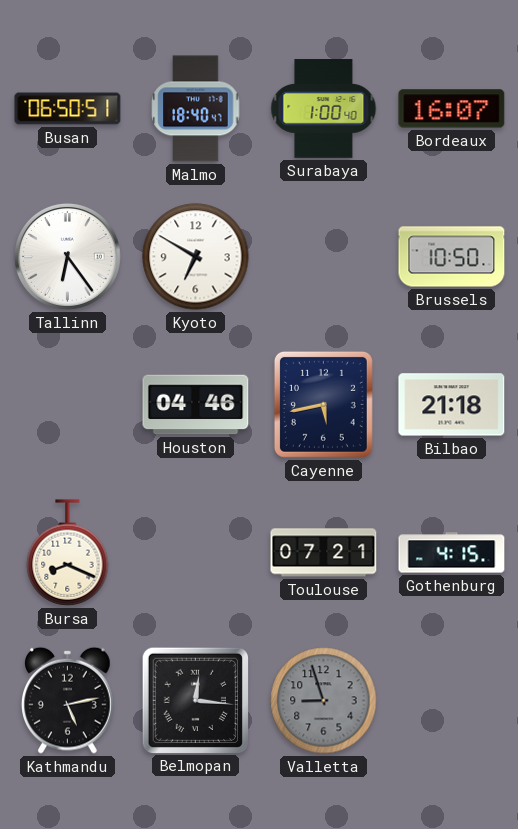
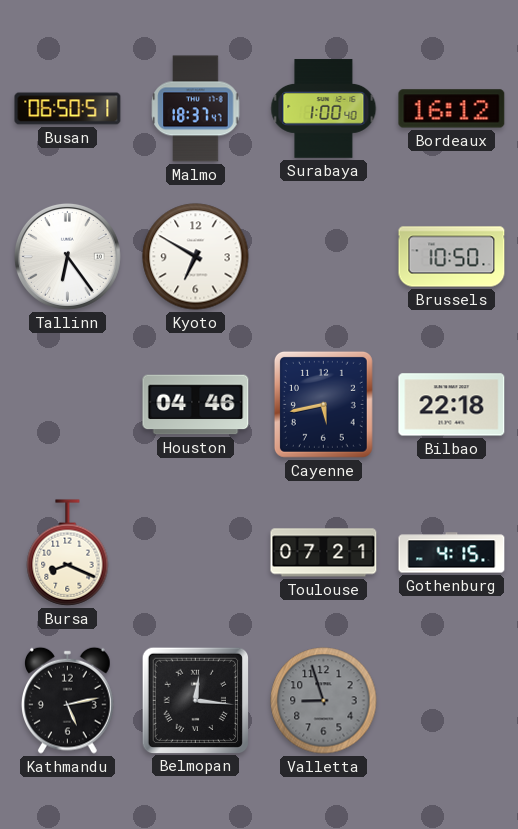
Malmo: 18:40 -> 18:37
Bordeaux: 16:07 -> 16:12
Bilbao: 21:18 -> 22:18
